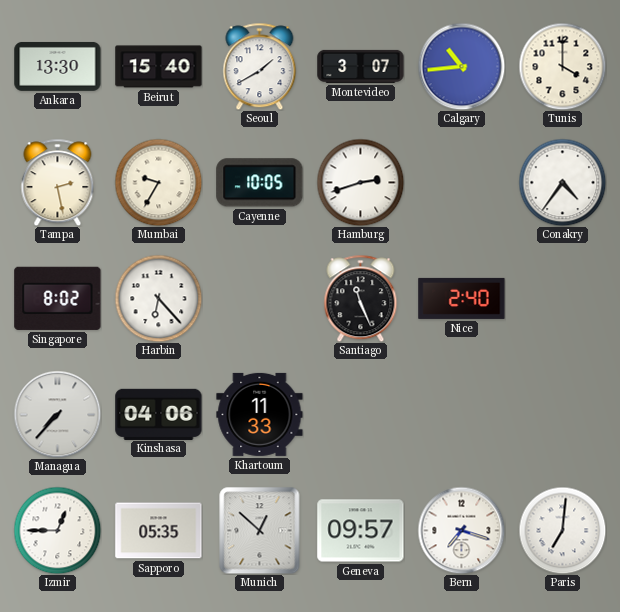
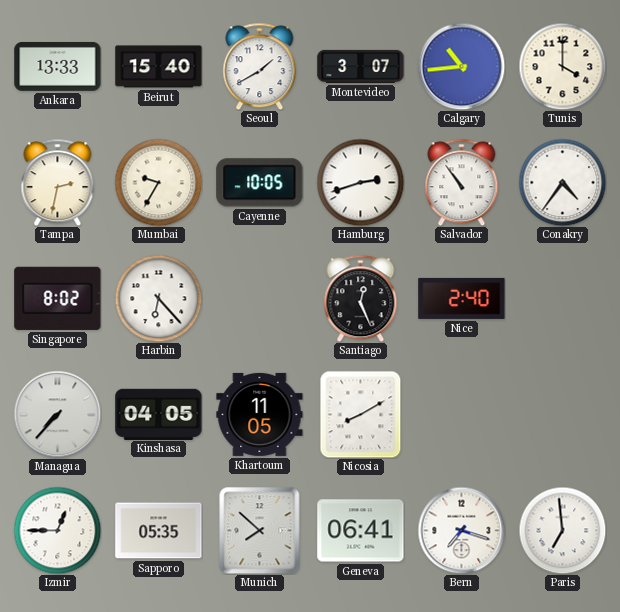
Ankara: 13:30 -> 13:33
Tampa: 2:28 -> 2:32
Salvador: none -> 10:54
Santiago: 11:26 -> 12:26
Kinshasa: 04:06 -> 04:05
Khartoum: 11:33 -> 11:05
Nicosia: none -> 8:10
Munich: 12:52 -> 7:52
Geneva: 09:57 -> 06:41
Paris: 7:01 -> 6:59
